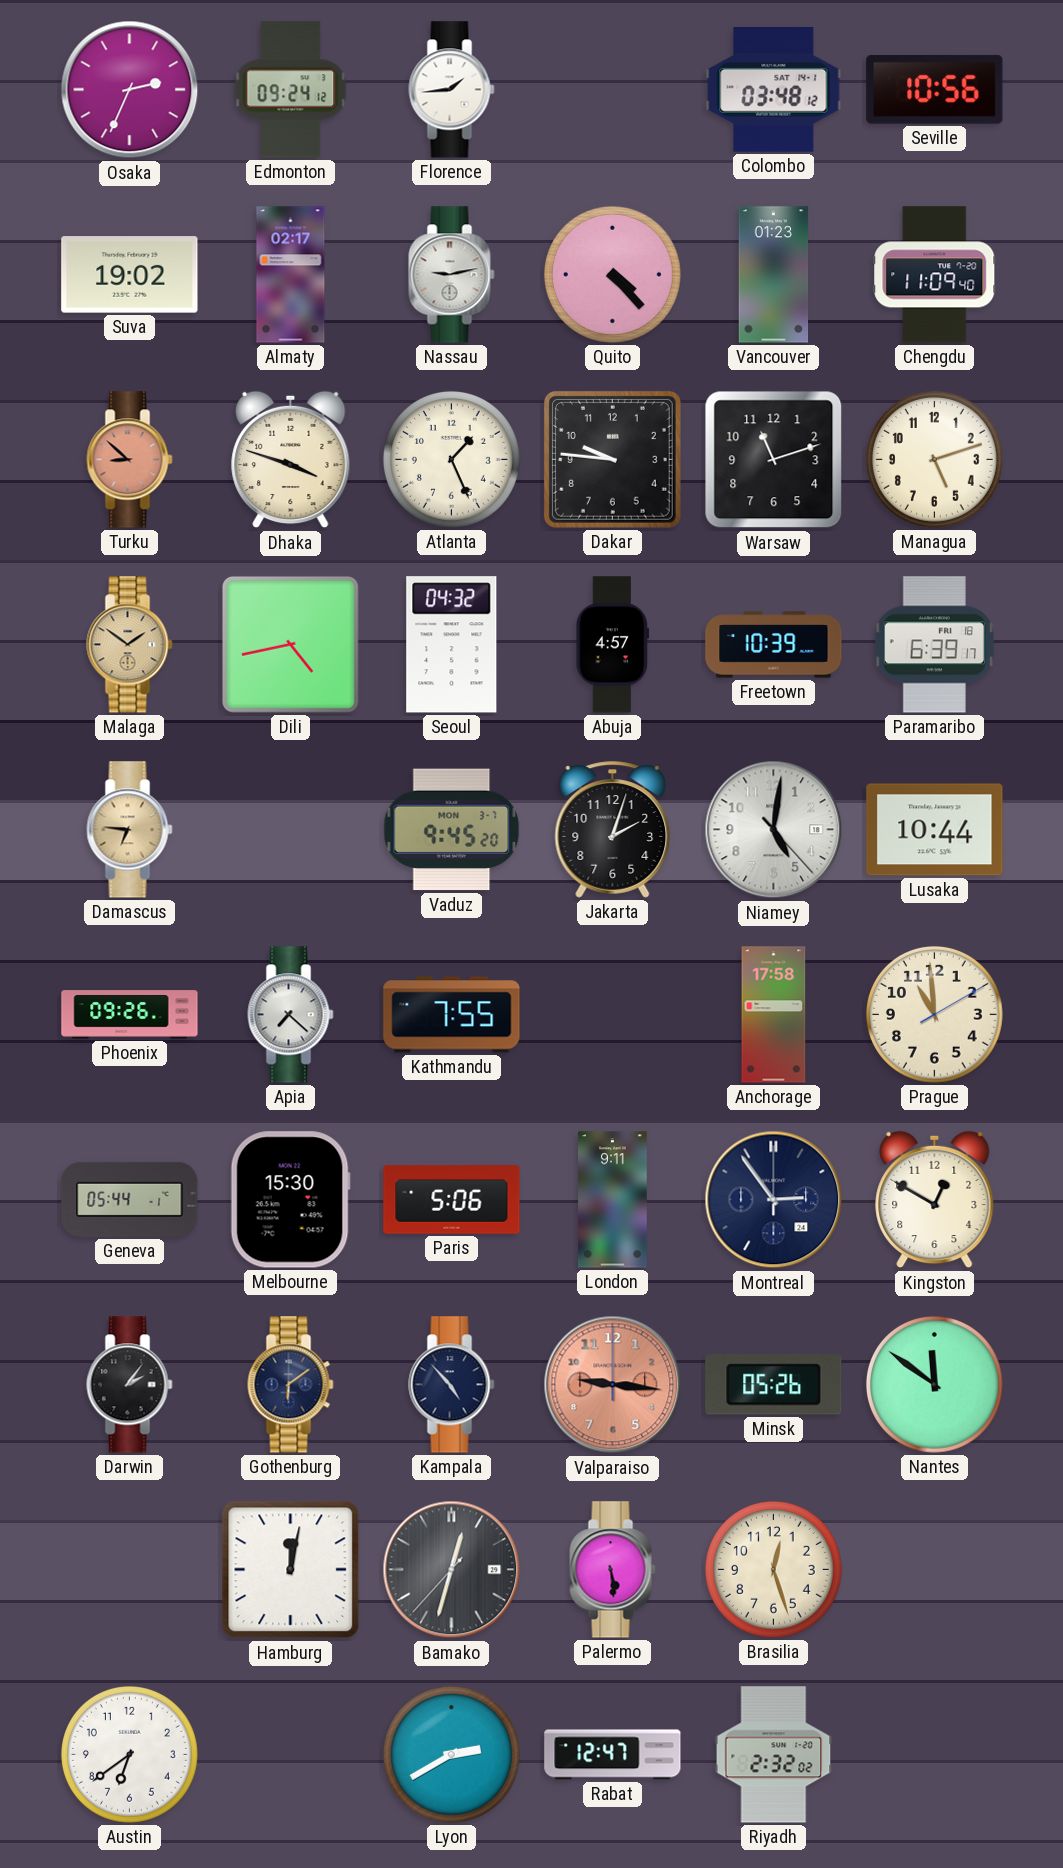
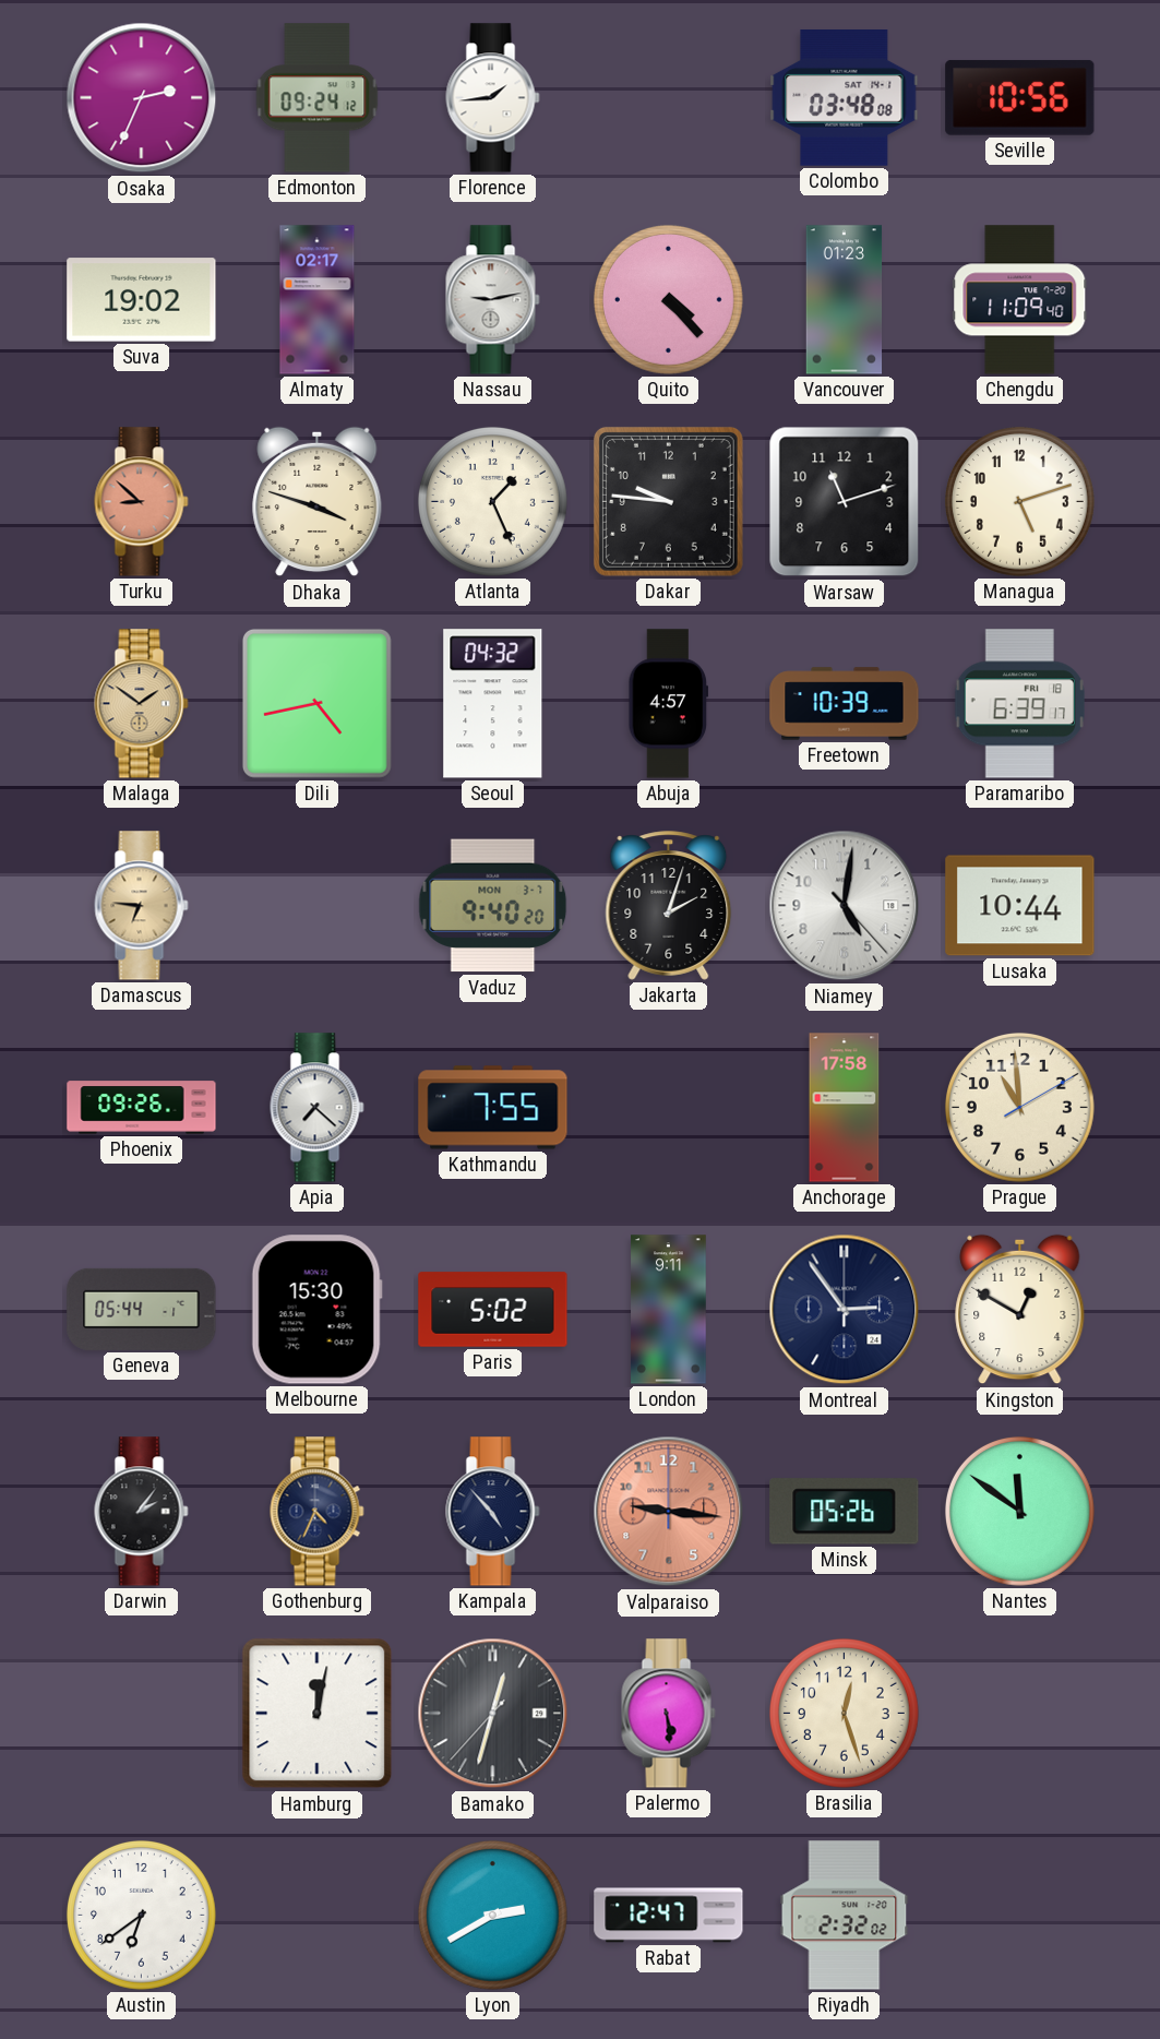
Colombo: 03:48:12 -> 03:48:08
Vaduz: 9:45 -> 9:40
Paris: 5:06 -> 5:02
Gothenburg: 6:09 -> 4:34
